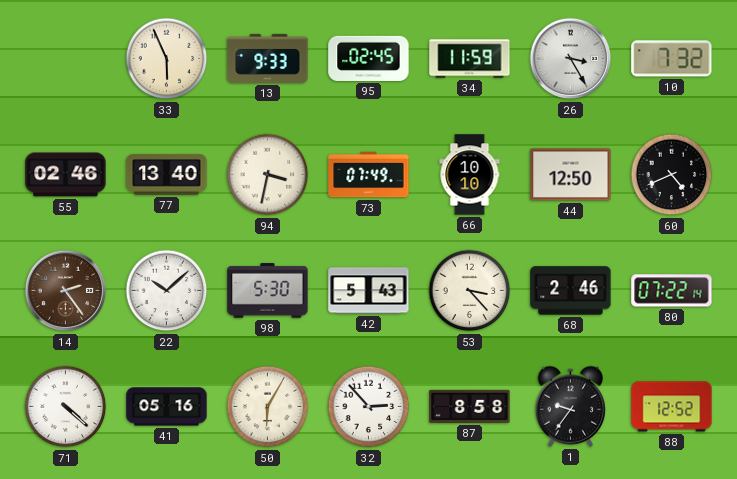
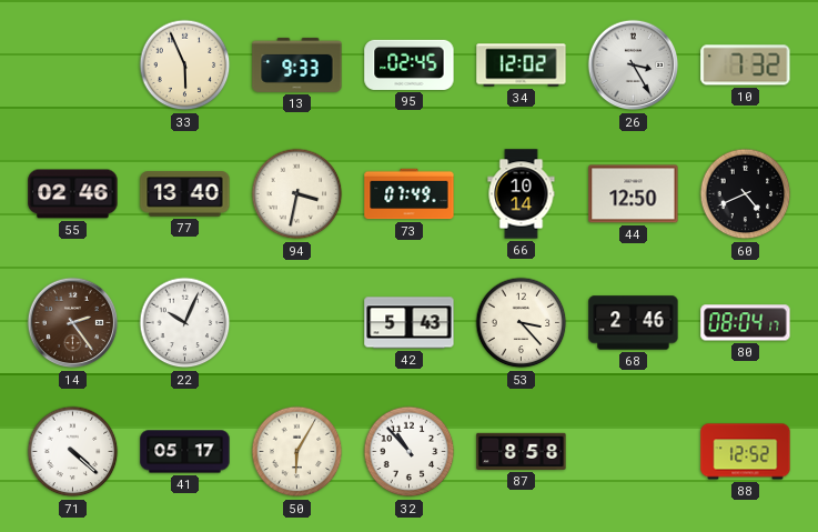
34: 11:59 -> 12:02
66: 10:10 -> 10:14
22: 10:08 -> 10:04
98: 5:30 -> none
80: 07:22 -> 08:04
41: 05:16 -> 05:17
32: 2:53 -> 10:53
1: 9:36 -> none
